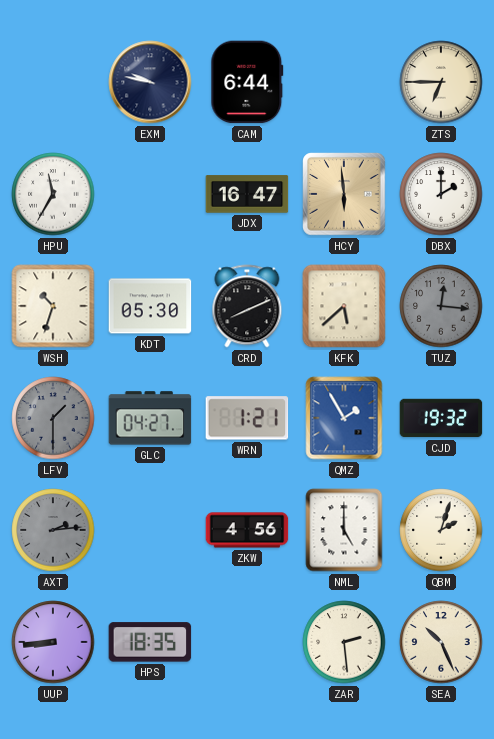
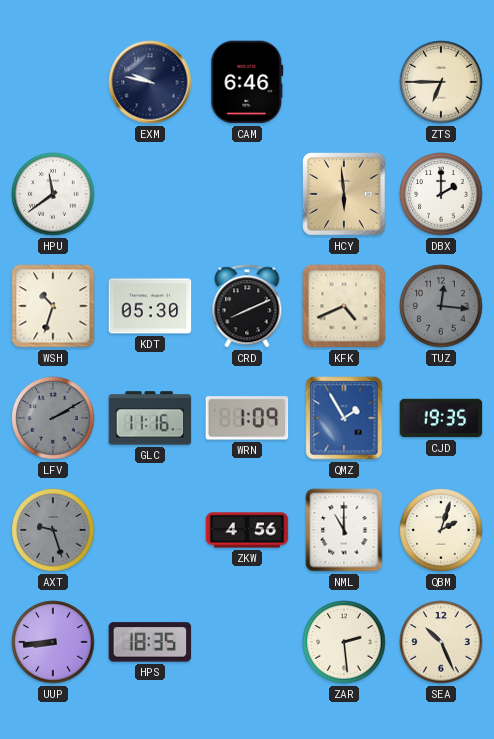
CAM: 6:44 -> 6:46
HPU: 11:35 -> 11:39
JDX: 16:47 -> none
KFK: 5:38 -> 4:41
LFV: 1:30 -> 2:10
GLC: 04:27 -> 11:16
WRN: 1:21 -> 1:09
CJD: 19:32 -> 19:35
AXT: 2:14 -> 9:27
NML: 5:00 -> 11:00
